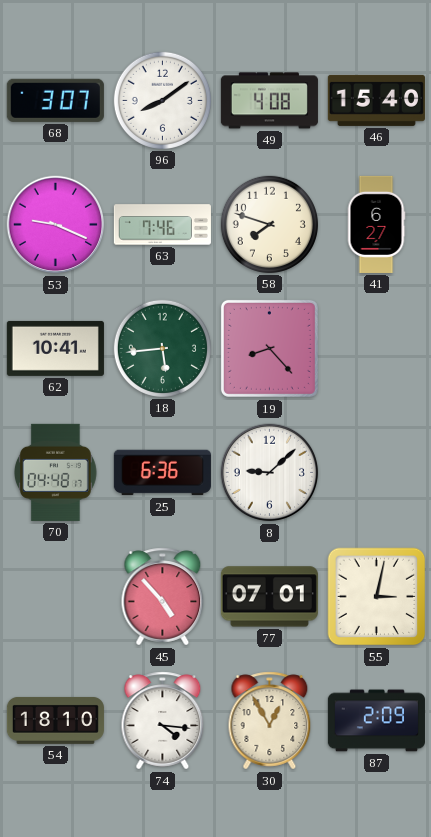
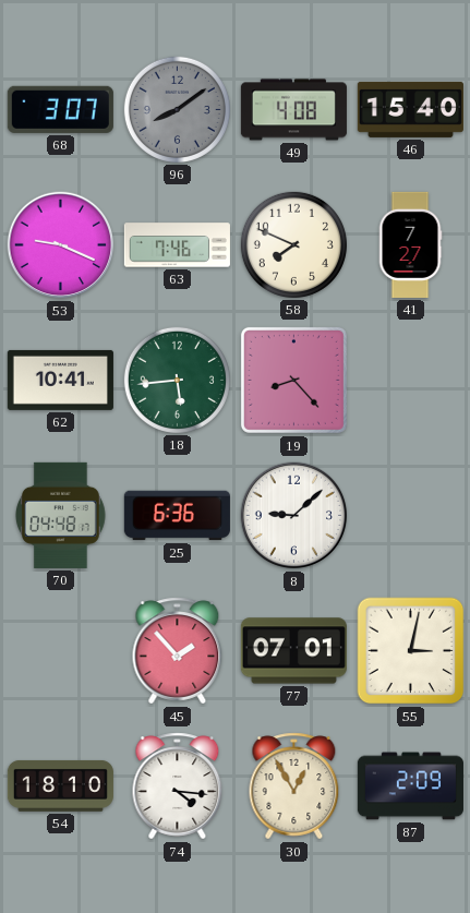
96 dial: white -> grey
58: 7:48 -> 7:49
41: 6:27 -> 7:27
45: 4:53 -> 1:53
